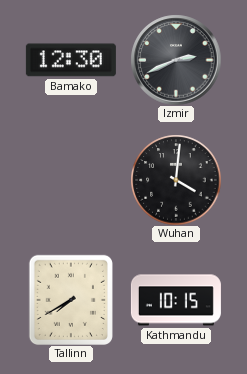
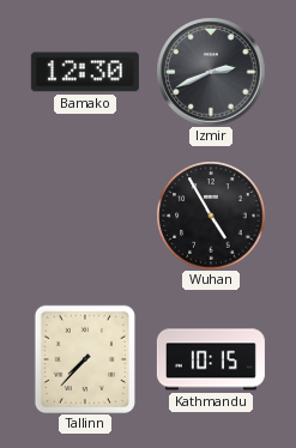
Wuhan: 4:01 -> 4:55
Tallinn: 7:40 -> 7:37
